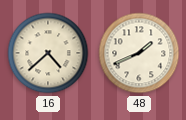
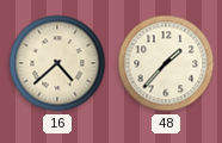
48: 1:41 -> 1:37
